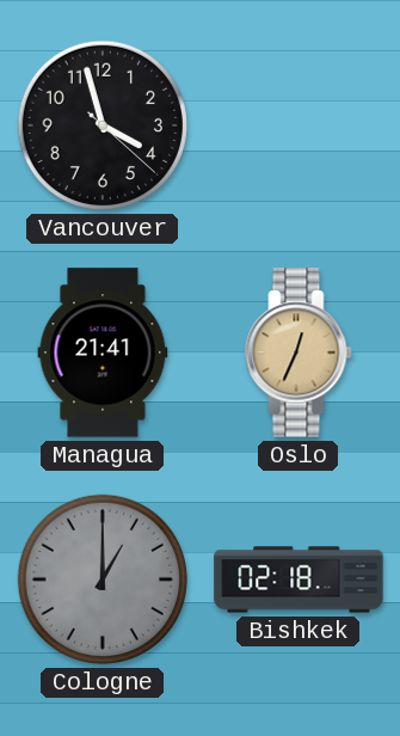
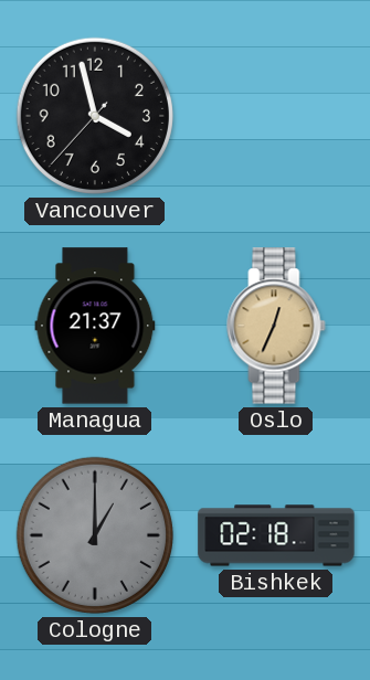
Vancouver: 3:57:22 -> 3:57:37
Managua: 21:41 -> 21:37
